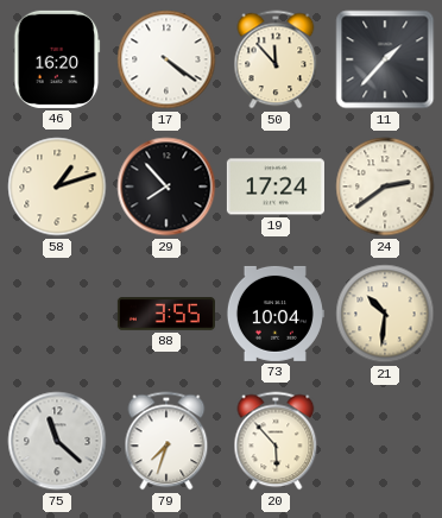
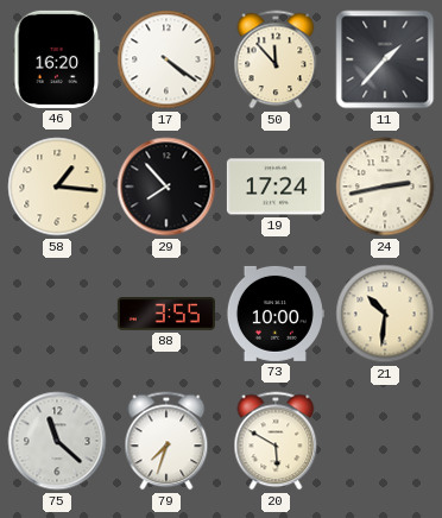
58: 1:12 -> 1:16
24: 2:39 -> 2:43
73: 10:04 -> 10:00
20: 5:53 -> 5:50
